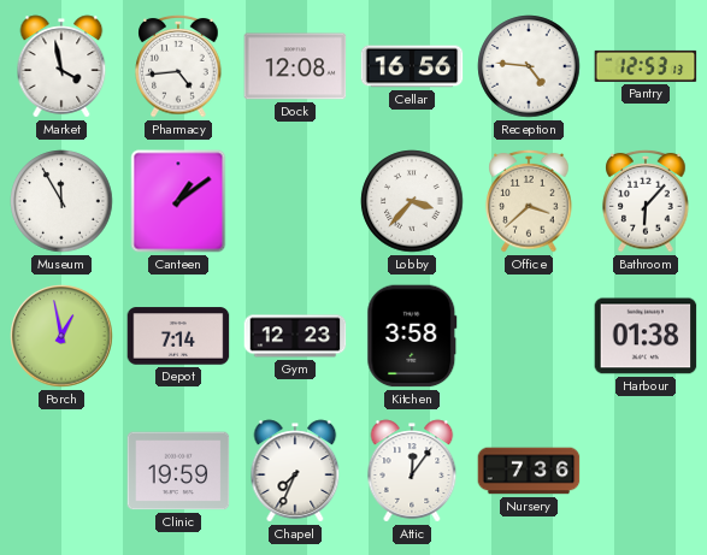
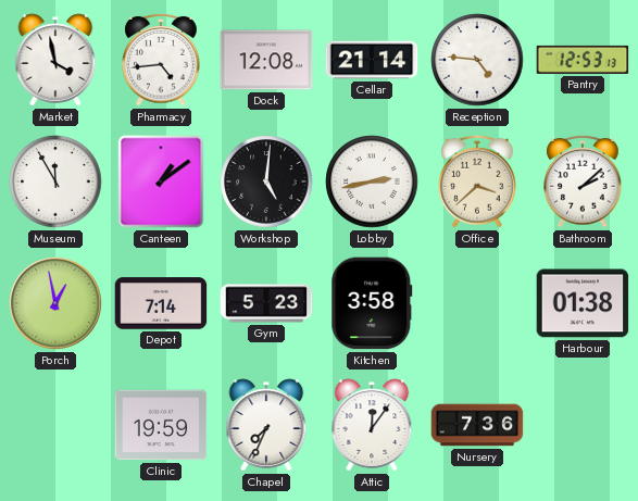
Cellar: 16:56 -> 21:14
Workshop: none -> 5:01
Lobby: 3:37 -> 2:43
Bathroom: 6:07 -> 2:08
Gym: 12:23 -> 5:23
